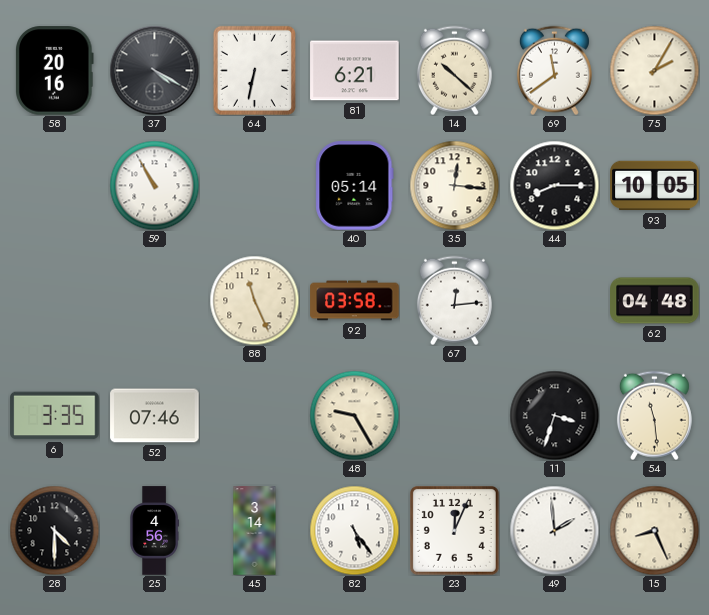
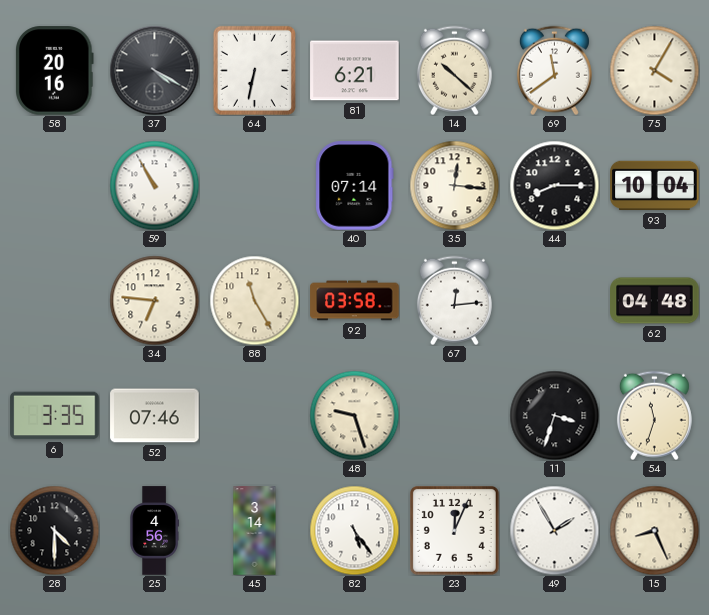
75: 2:05 -> 4:05
40: 05:14 -> 07:14
93: 10:05 -> 10:04
34: none -> 6:46
88: 11:26 -> 11:25
48: 9:25 -> 9:27
54: 11:29 -> 11:33
49: 1:59 -> 1:55
